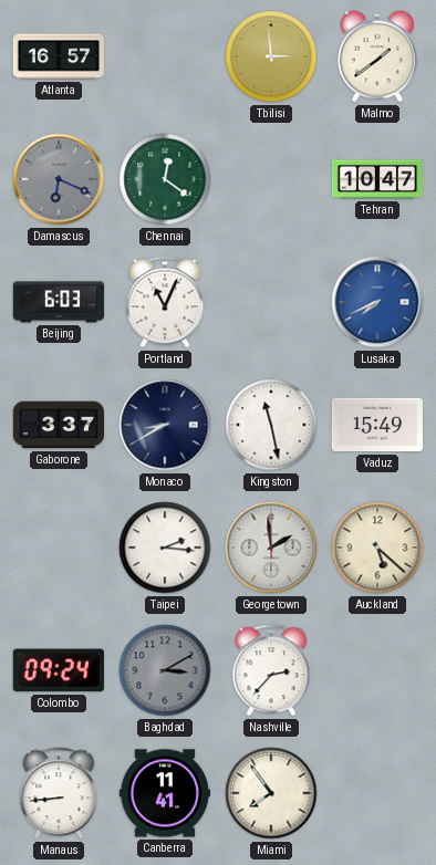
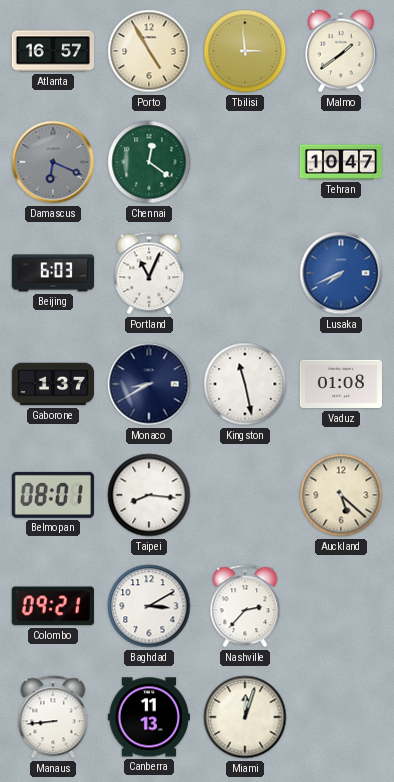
Porto: none -> 4:55
Gaborone: 3:37 -> 1:37
Vaduz: 15:49 -> 01:08
Belmopan: none -> 08:01
Taipei: 2:16 -> 8:16
Georgetown: 1:59 -> none
Colombo: 09:24 -> 09:21
Baghdad dial: grey -> white
Canberra: 11:41 -> 11:13
Miami: 7:54 -> 12:03
